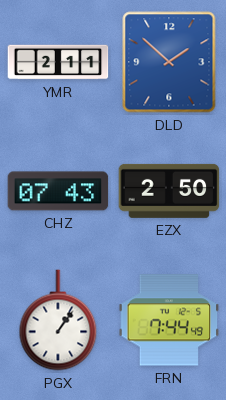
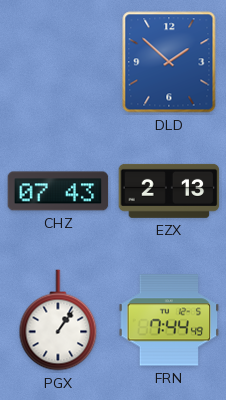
YMR: 2:11 -> none
EZX: 2:50 -> 2:13
